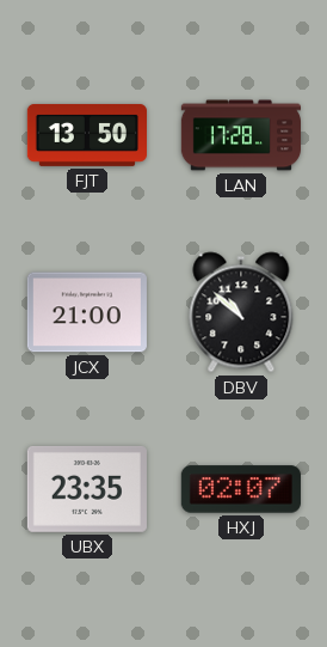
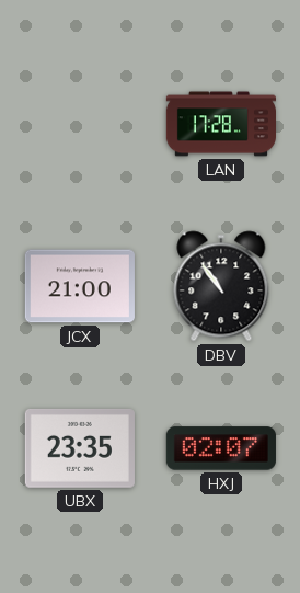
FJT: 13:50 -> none
DBV: 10:52 -> 10:54
